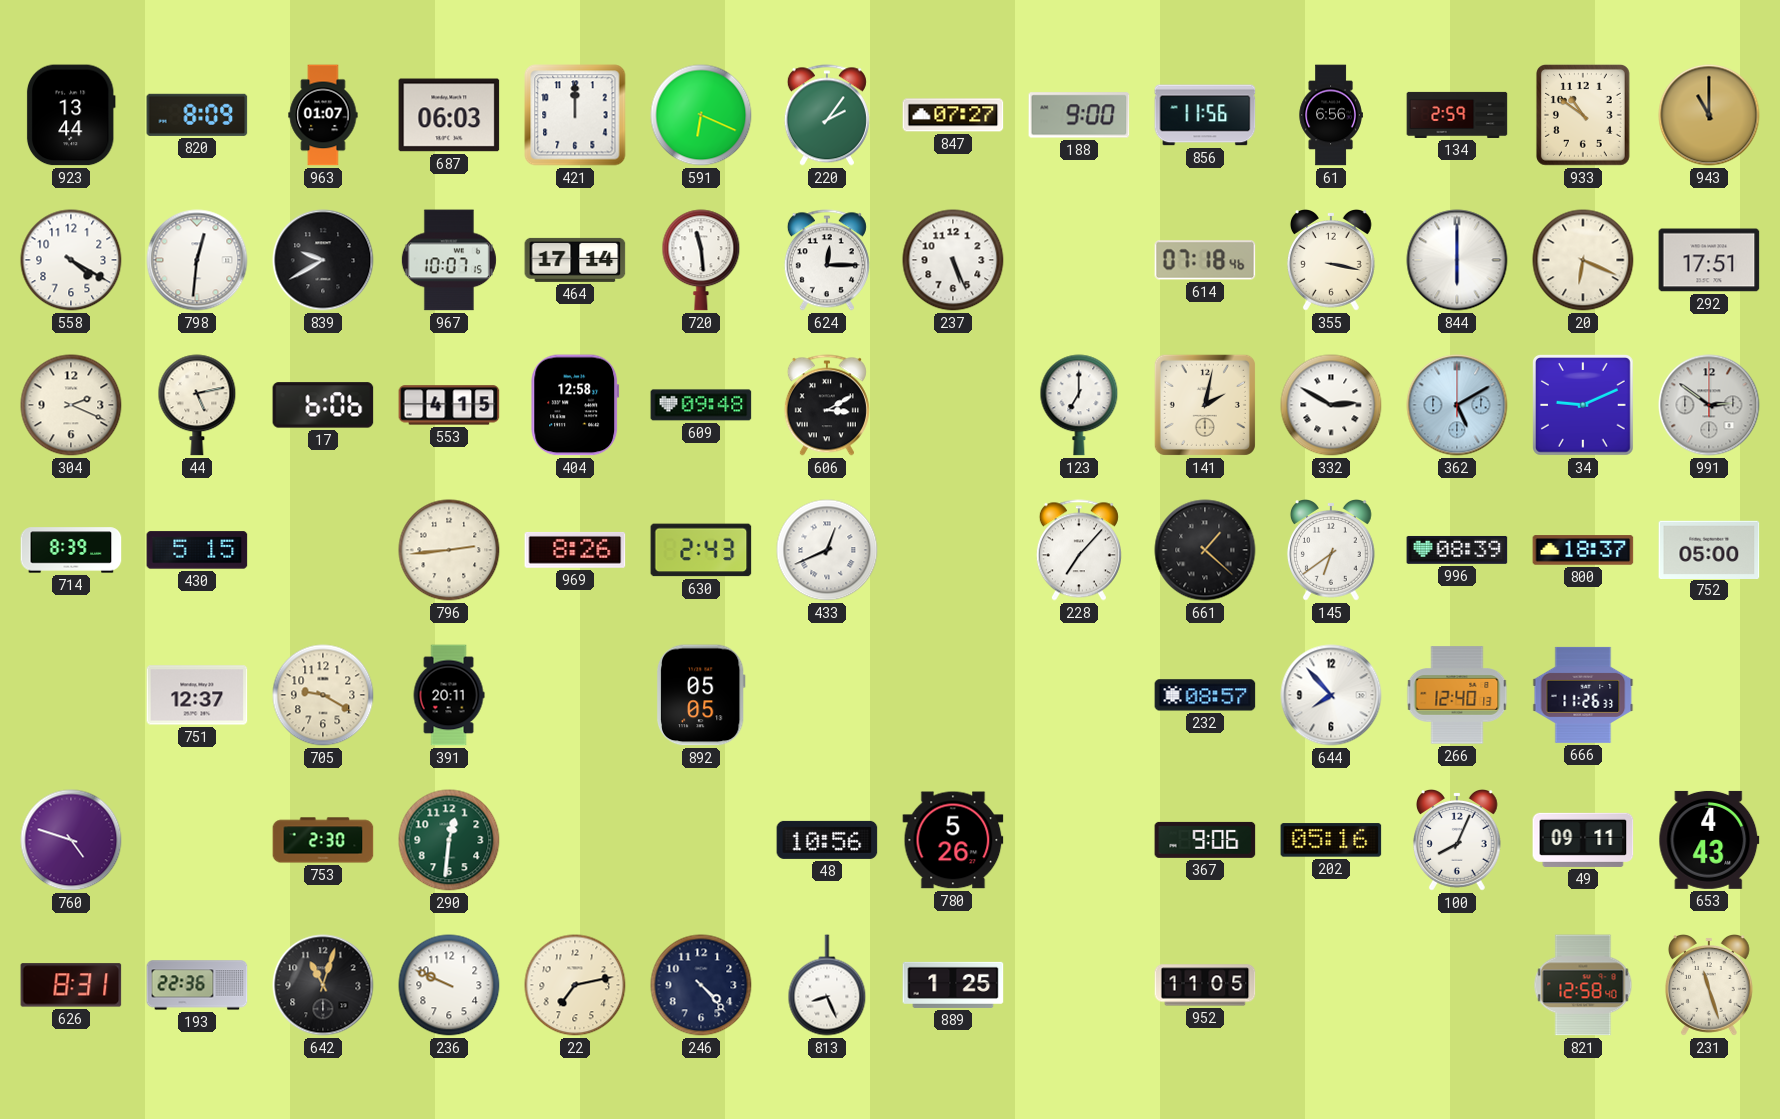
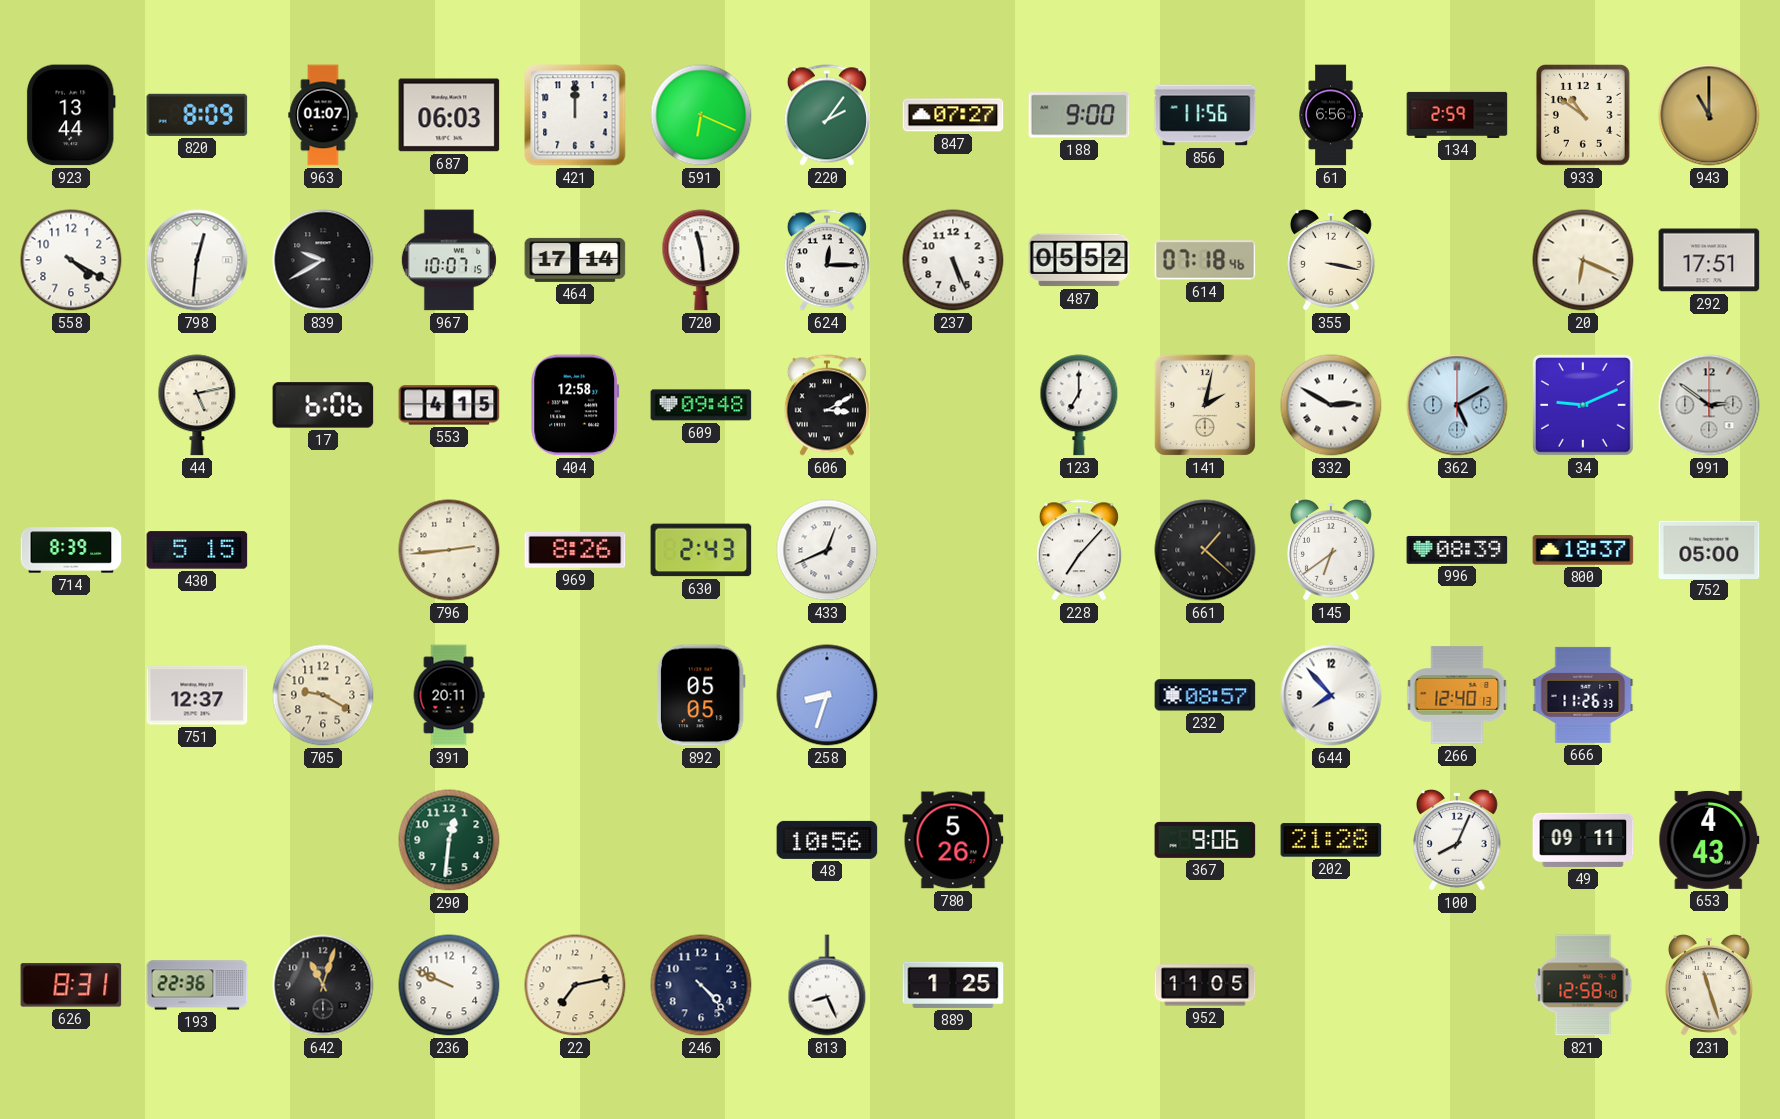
487: none -> 05:52
844: 6:00 -> none
304: 2:19 -> none
258: none -> 8:33
760: 4:48 -> none
753: 2:30 -> none
202: 05:16 -> 21:28
